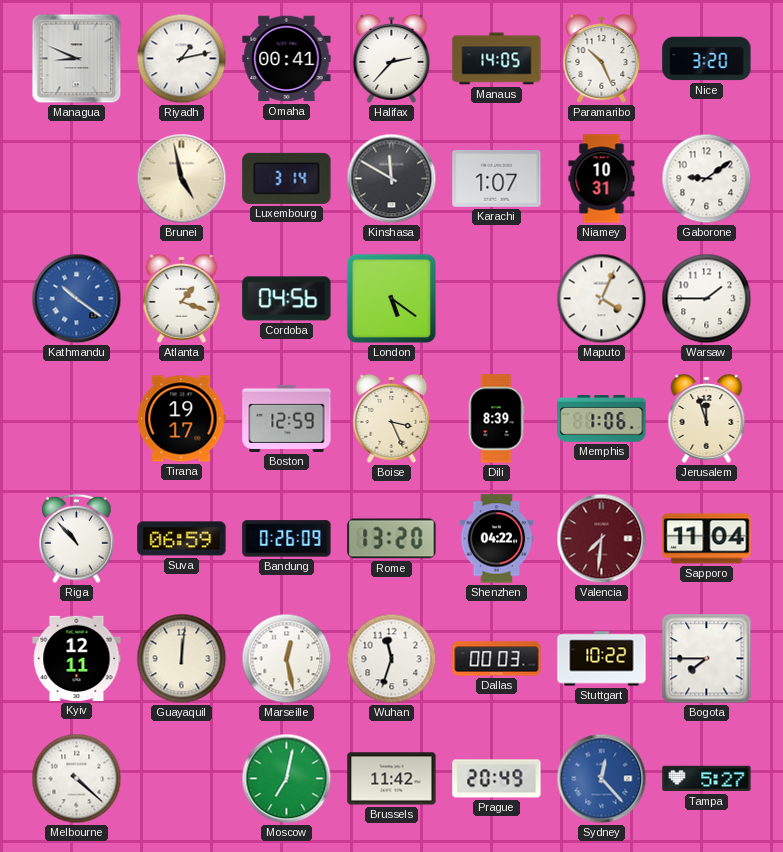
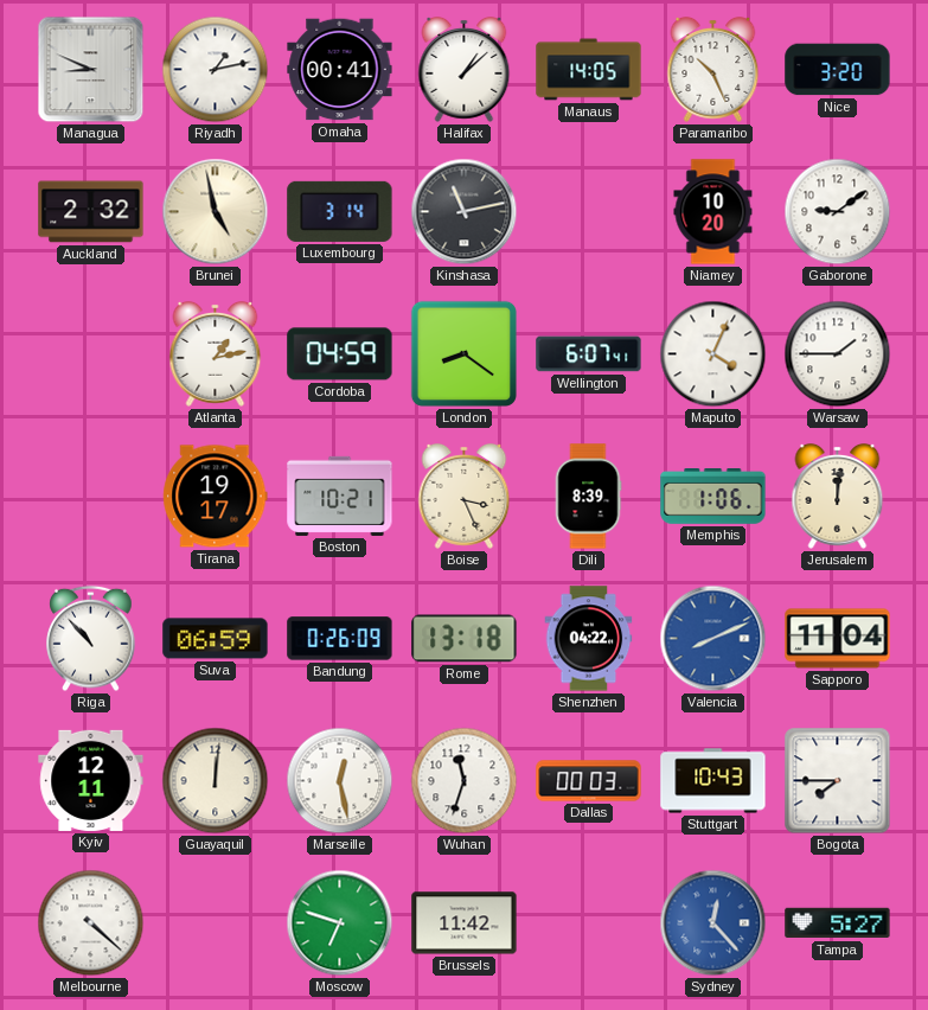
Halifax: 2:37 -> 1:08
Auckland: none -> 2:32
Kinshasa: 11:50 -> 11:13
Karachi: 1:07 -> none
Niamey: 10:31 -> 10:20
Kathmandu: 10:21 -> none
Atlanta: 1:18 -> 1:13
Cordoba: 04:56 -> 04:59
London: 5:21 -> 8:21
Wellington: none -> 6:07
Boston: 12:59 -> 10:21
Jerusalem: 11:57 -> 12:01
Rome: 13:20 -> 13:18
Valencia: 7:31 -> 8:11
Valencia dial: burgundy -> blue
Stuttgart: 10:22 -> 10:43
Moscow: 7:02 -> 6:48
Prague: 20:49 -> none
